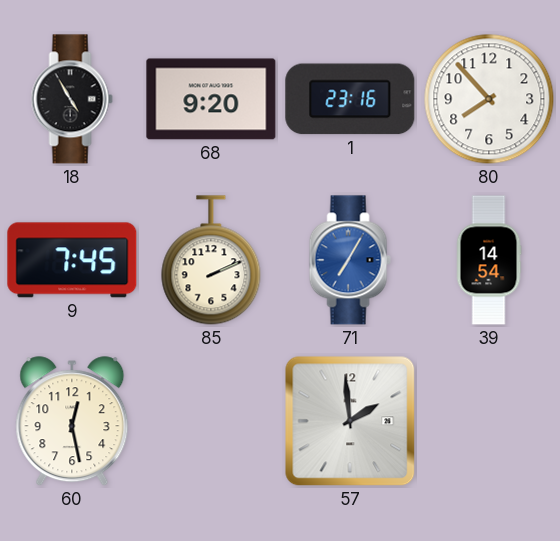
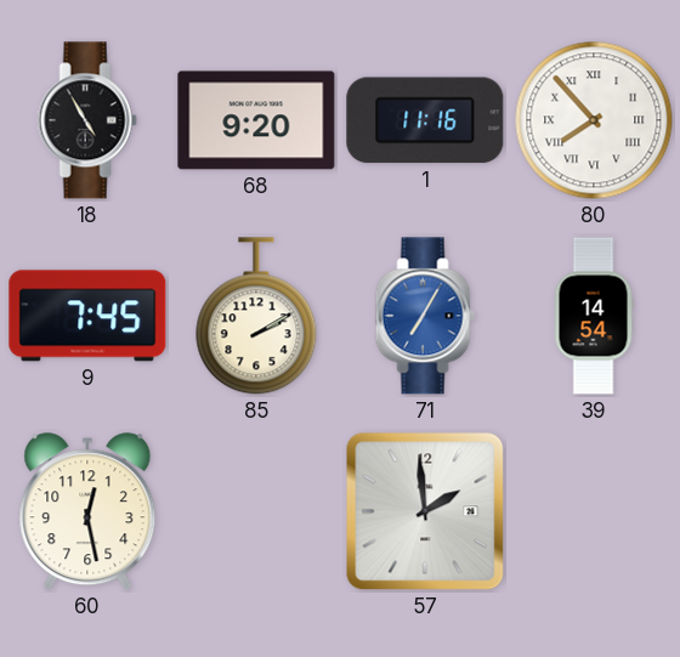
1: 23:16 -> 11:16
80 numerals: Arabic -> Roman
85: 2:11 -> 2:10
